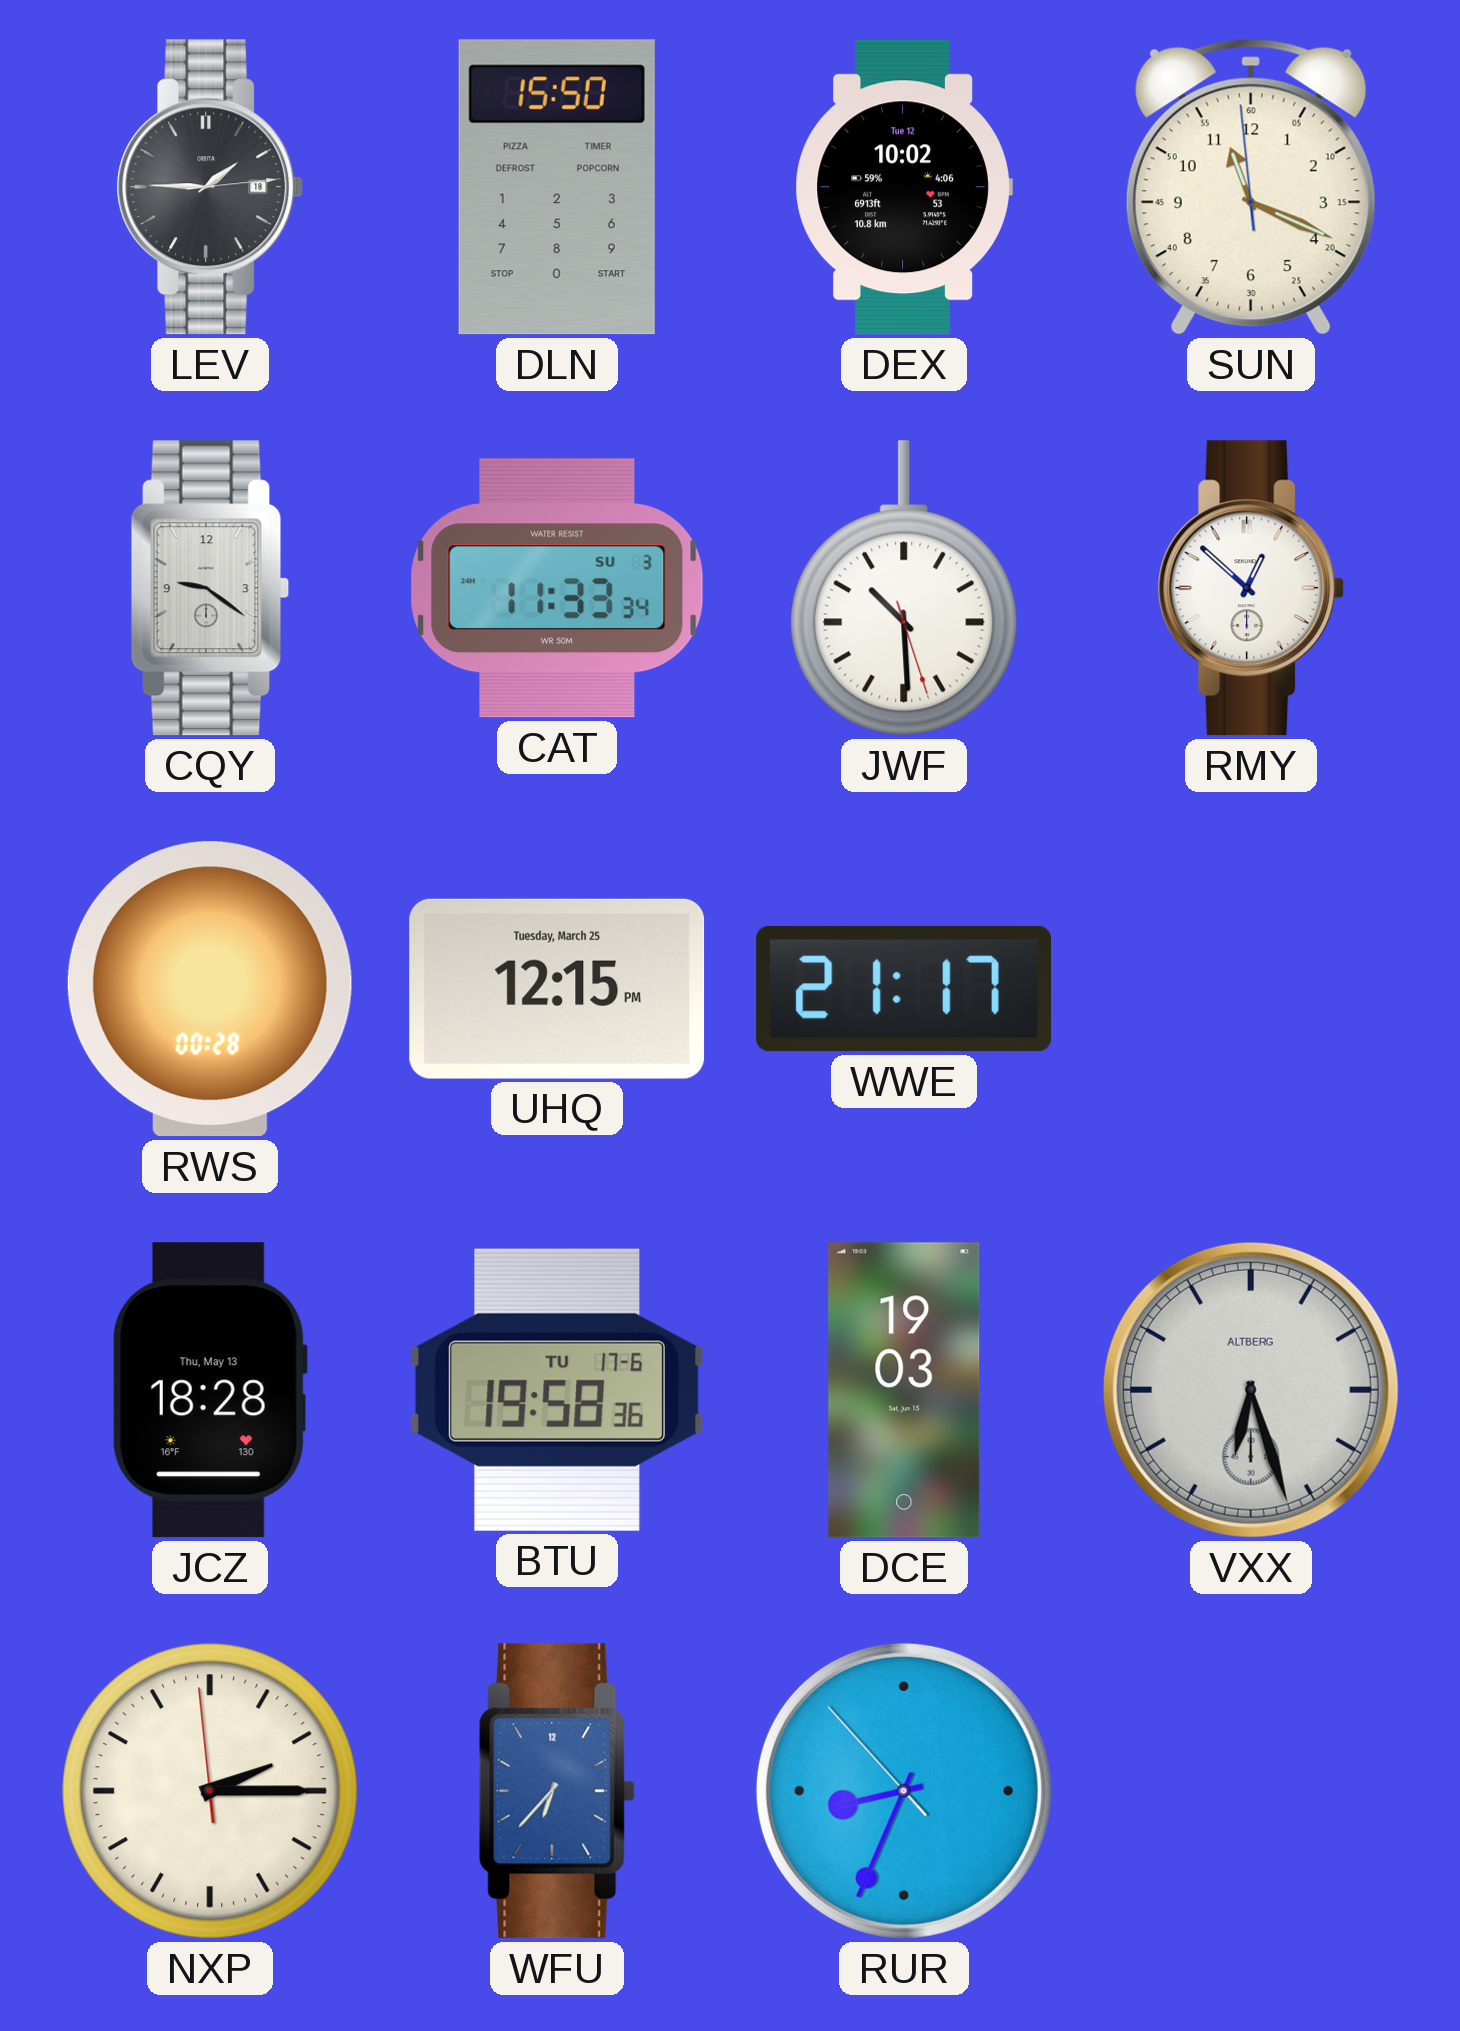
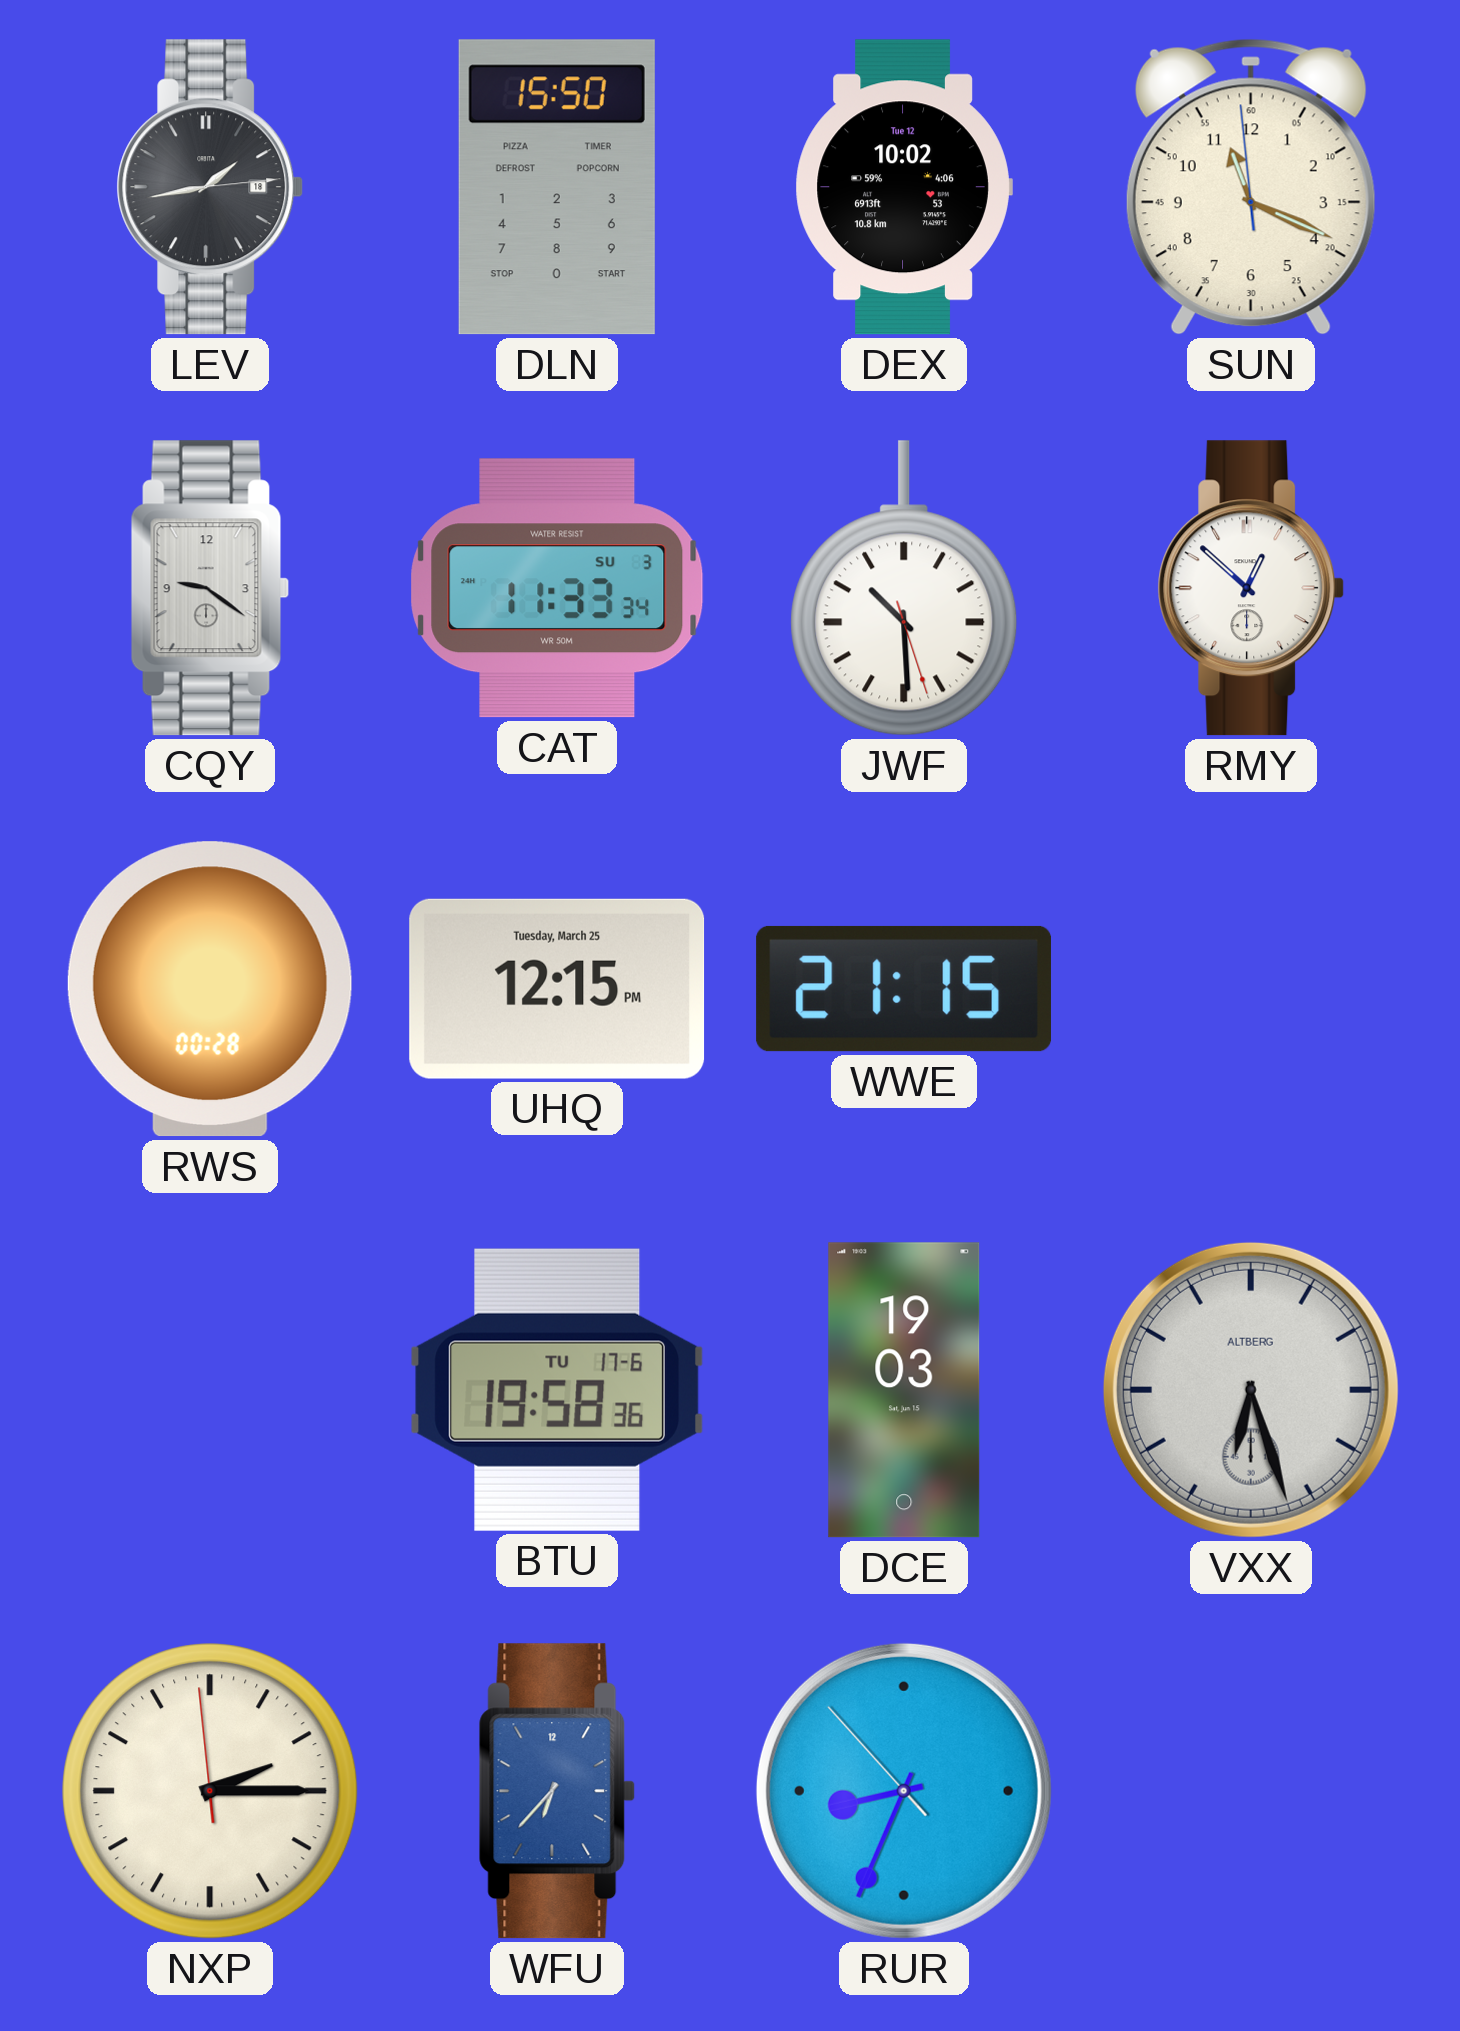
LEV: 1:45 -> 1:43
WWE: 21:17 -> 21:15
JCZ: 18:28 -> none
